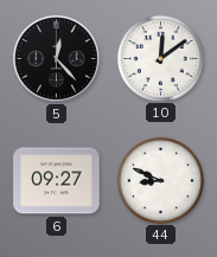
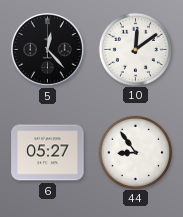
6: 09:27 -> 05:27
44: 8:49 -> 8:54
